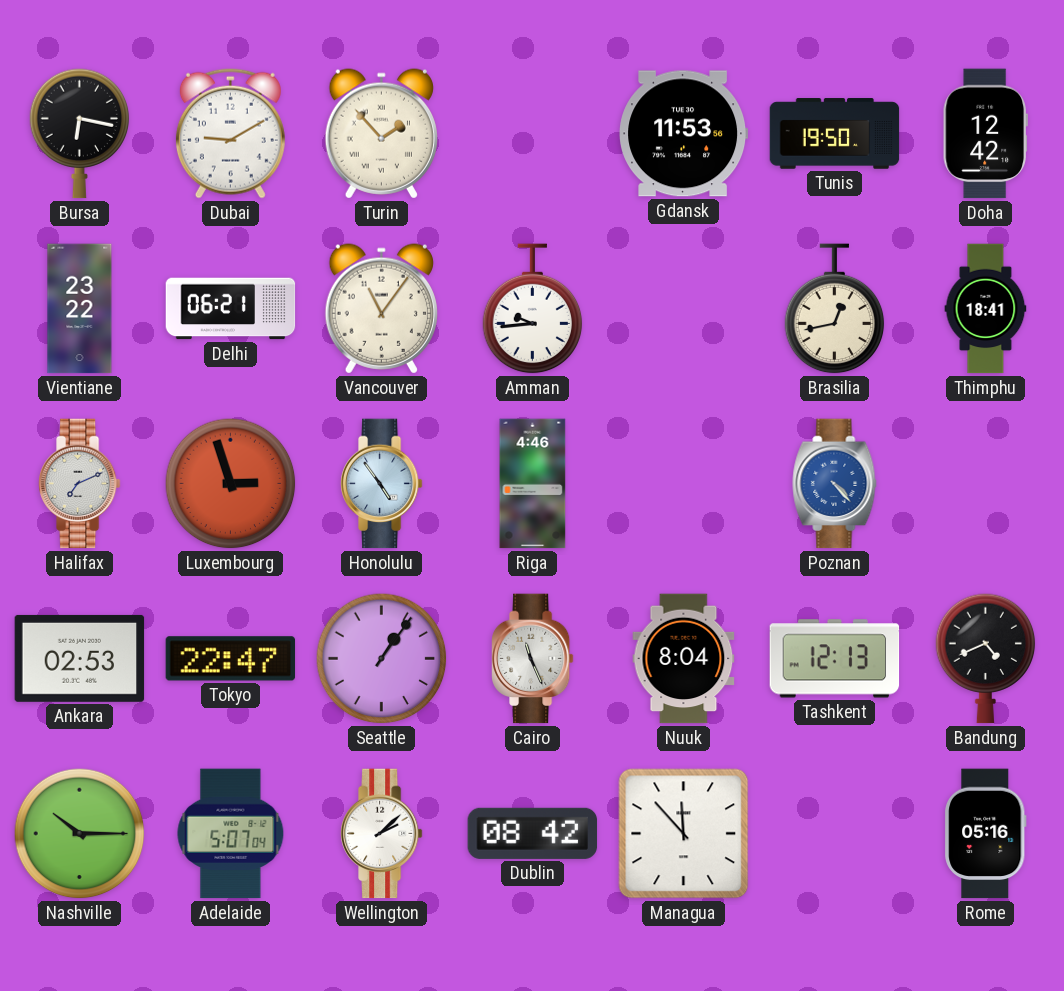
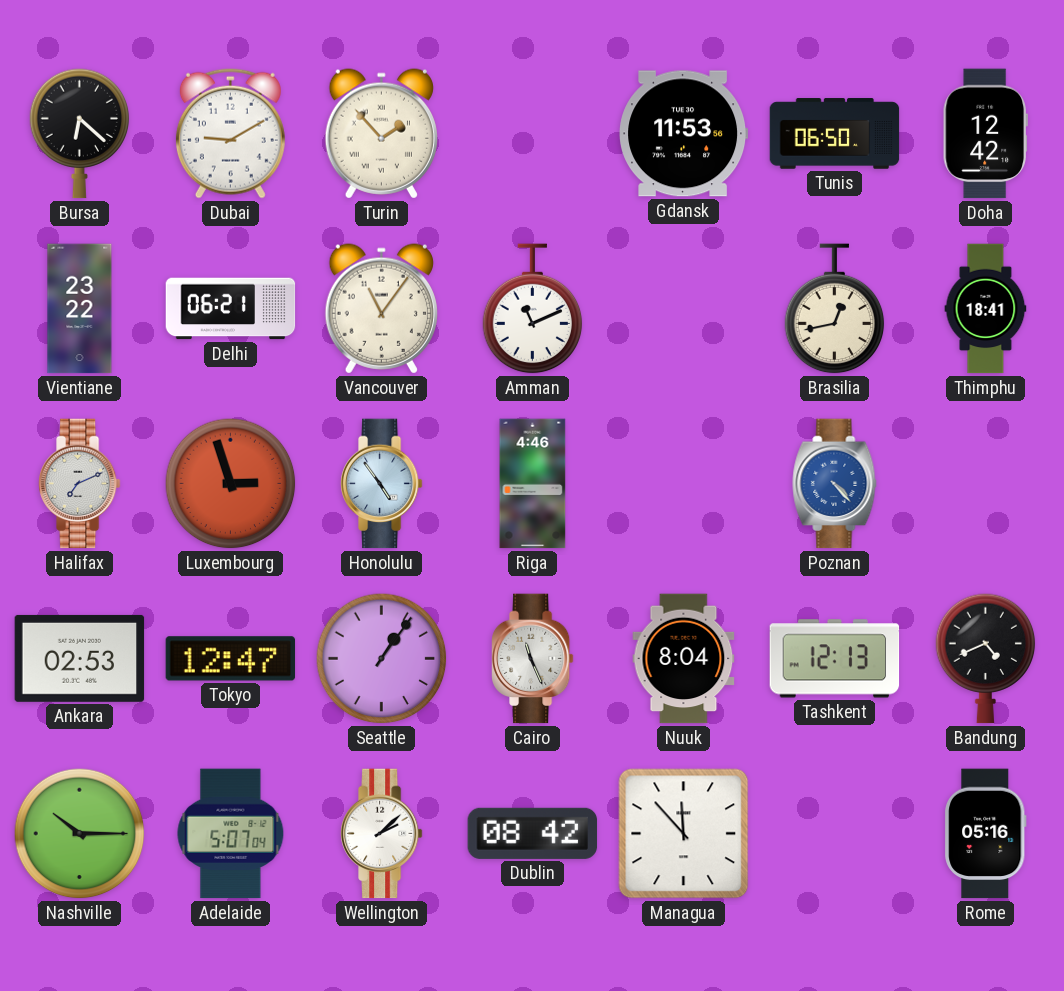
Bursa: 6:17 -> 6:22
Tunis: 19:50 -> 06:50
Amman: 9:44 -> 11:11
Tokyo: 22:47 -> 12:47
